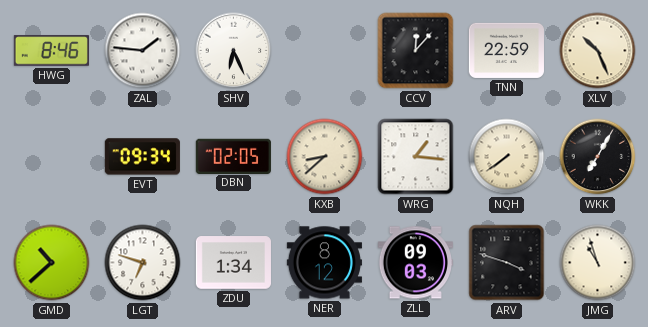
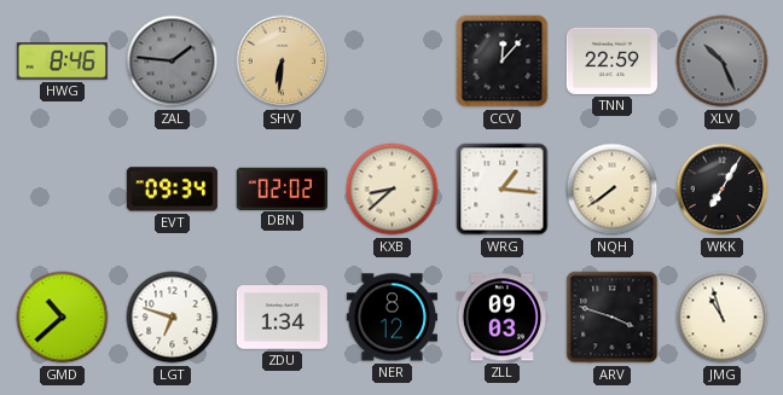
ZAL dial: white -> grey
SHV: 6:26 -> 6:31
SHV dial: white -> champagne
XLV dial: cream -> grey
DBN: 02:05 -> 02:02
